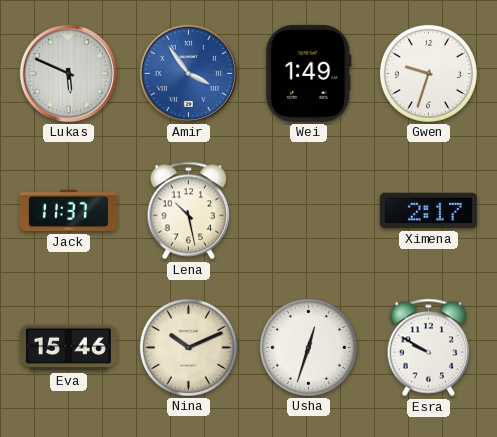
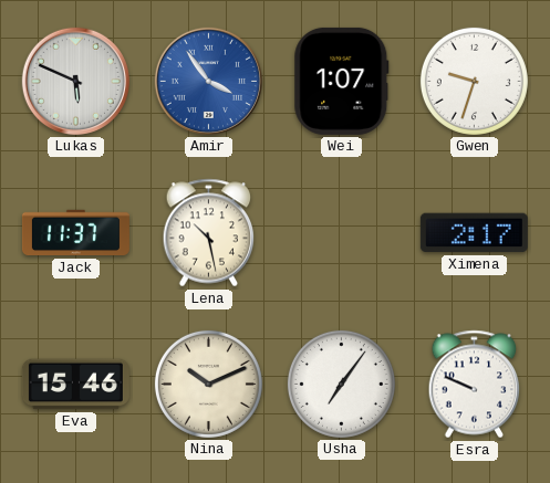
Wei: 1:49 -> 1:07
Usha: 12:33 -> 7:06
Esra: 9:50 -> 9:49
